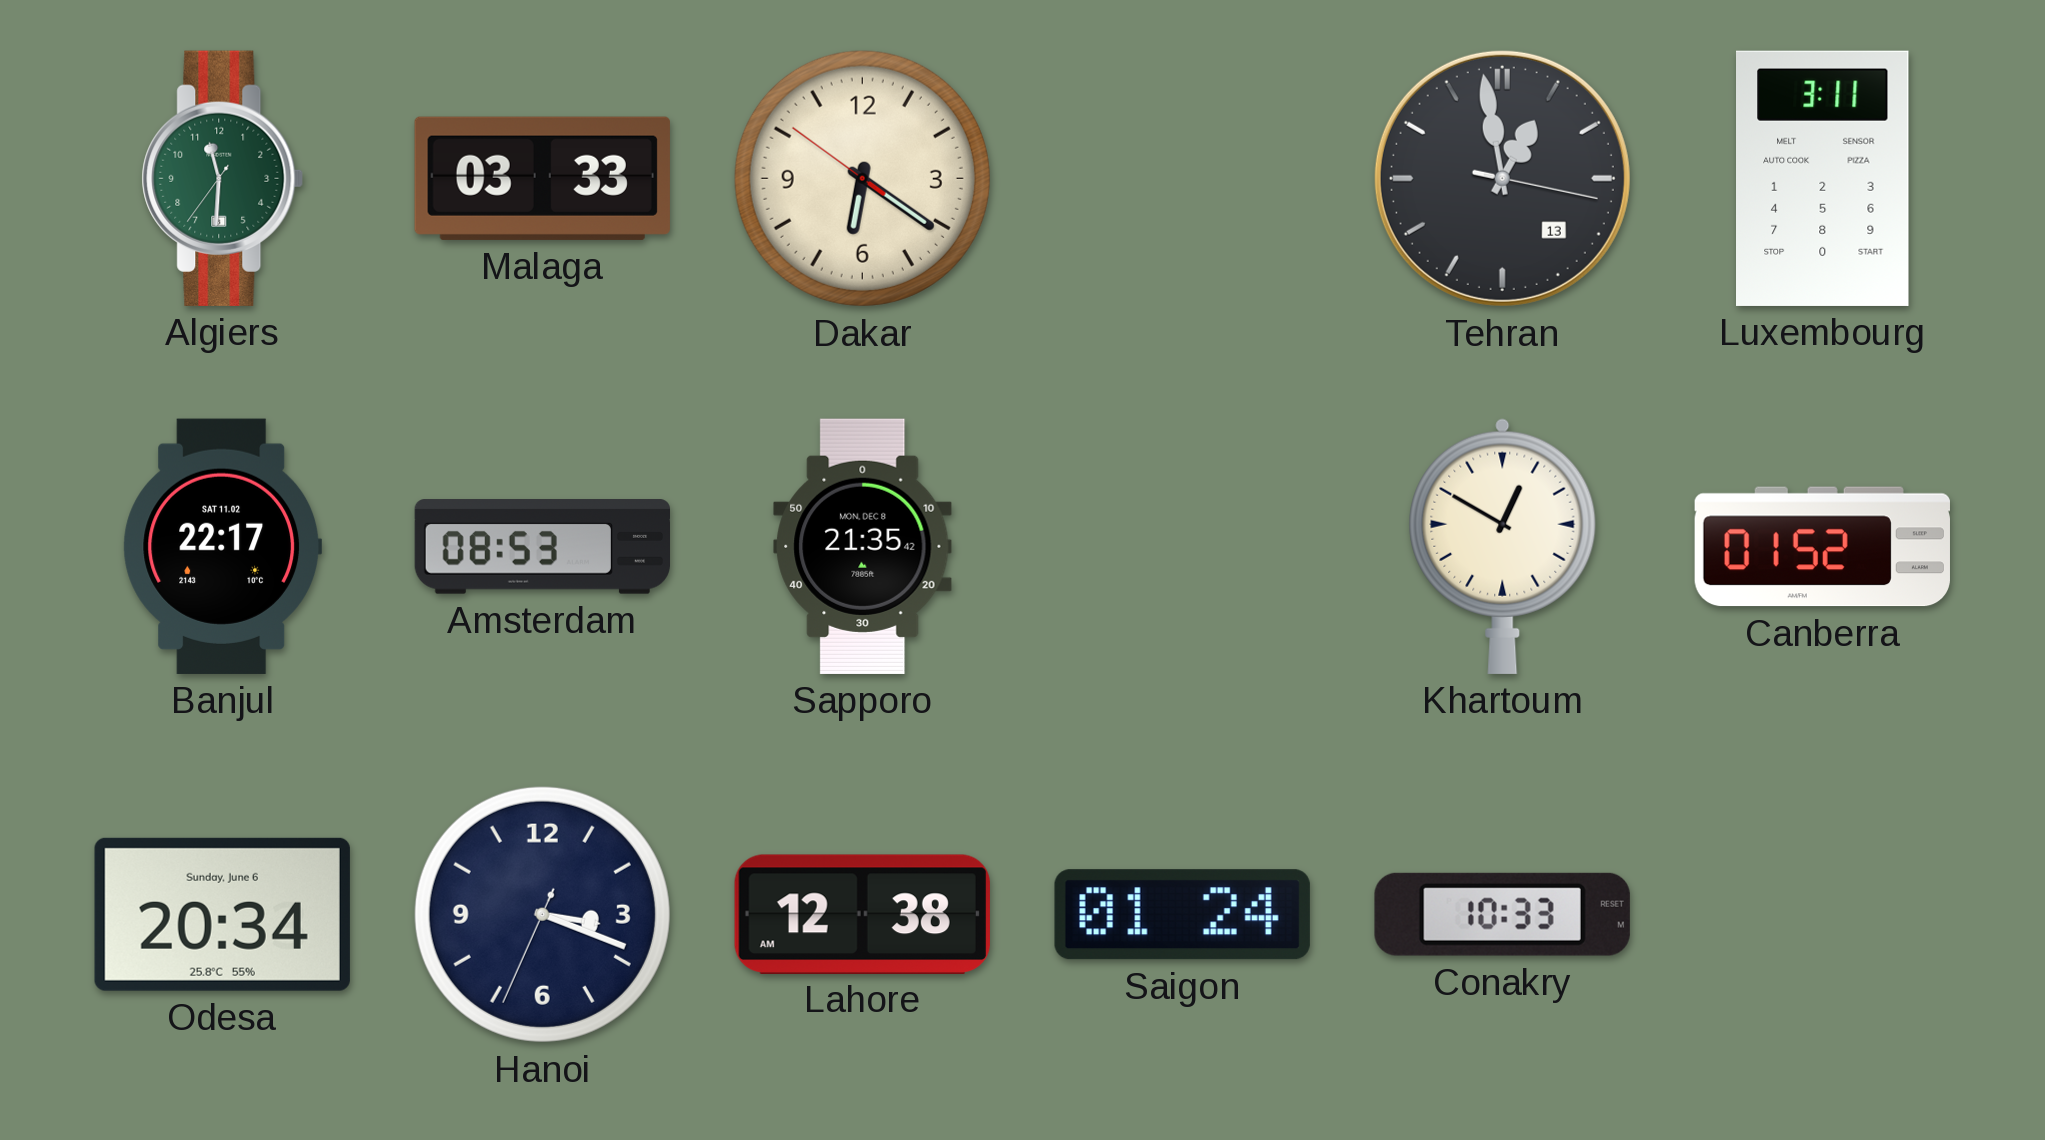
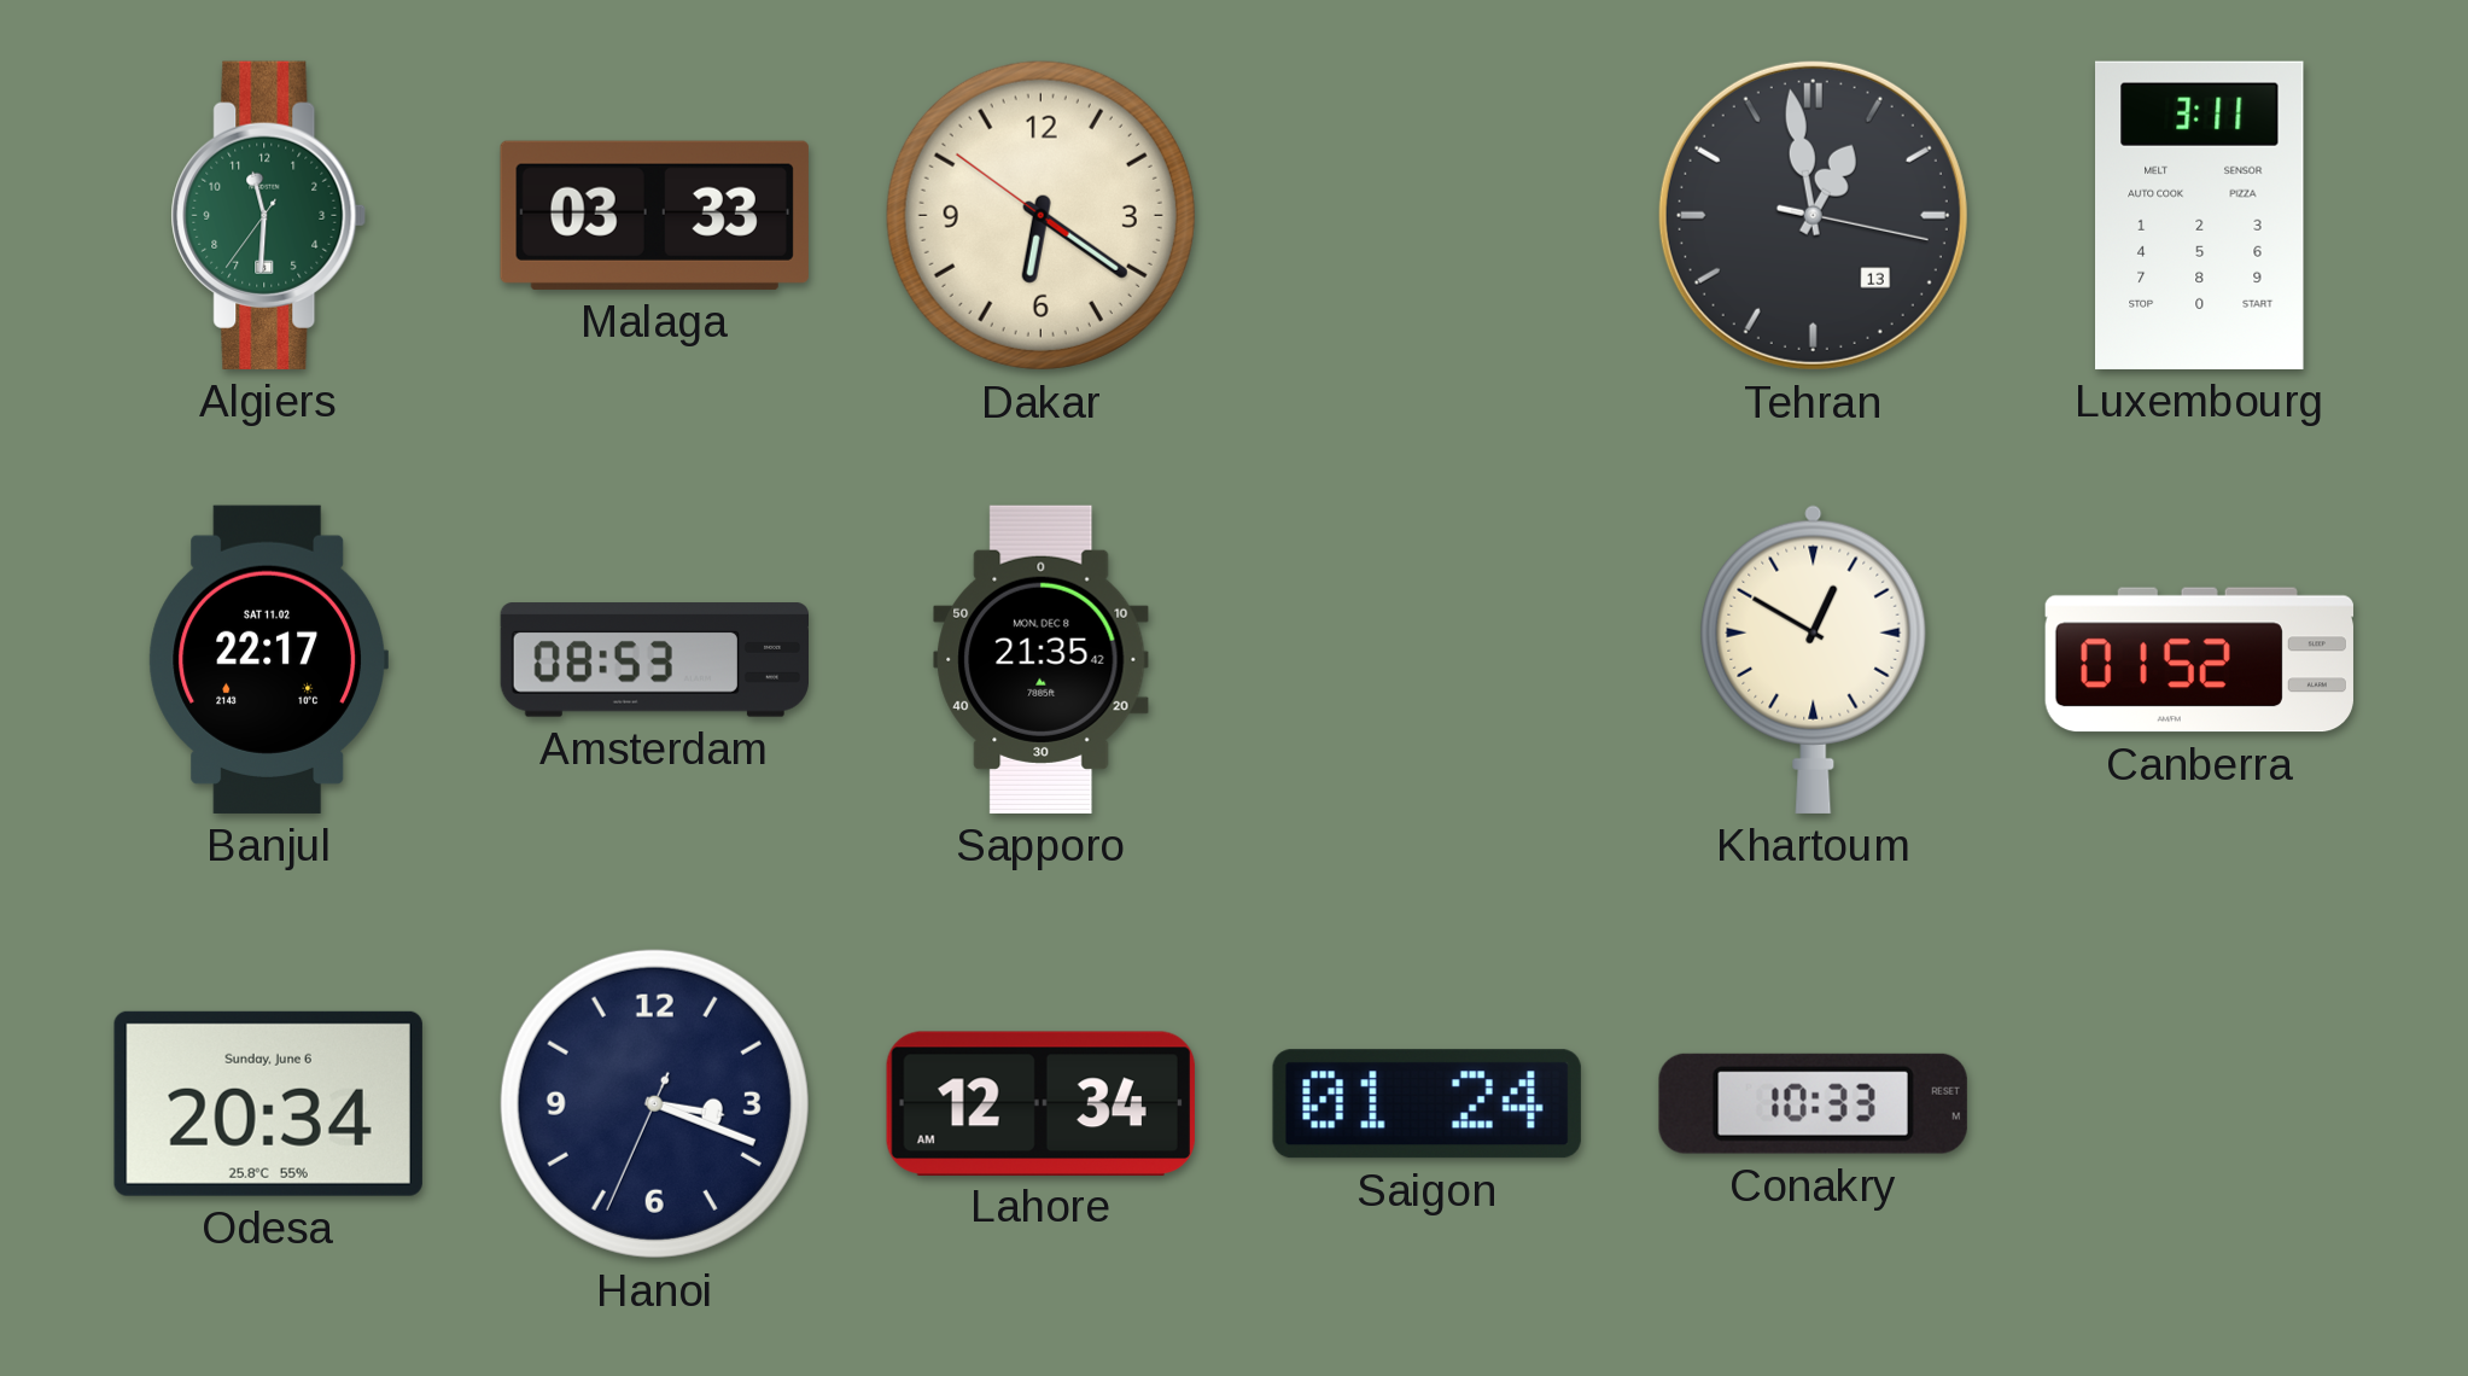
Lahore: 12:38 -> 12:34
